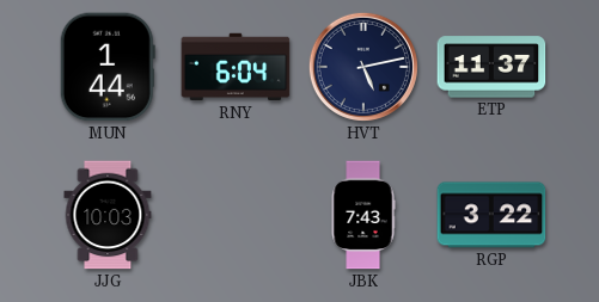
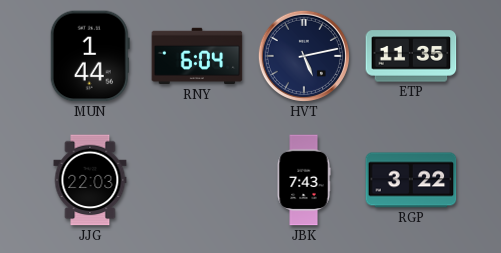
ETP: 11:37 -> 11:35
JJG: 10:03 -> 22:03
